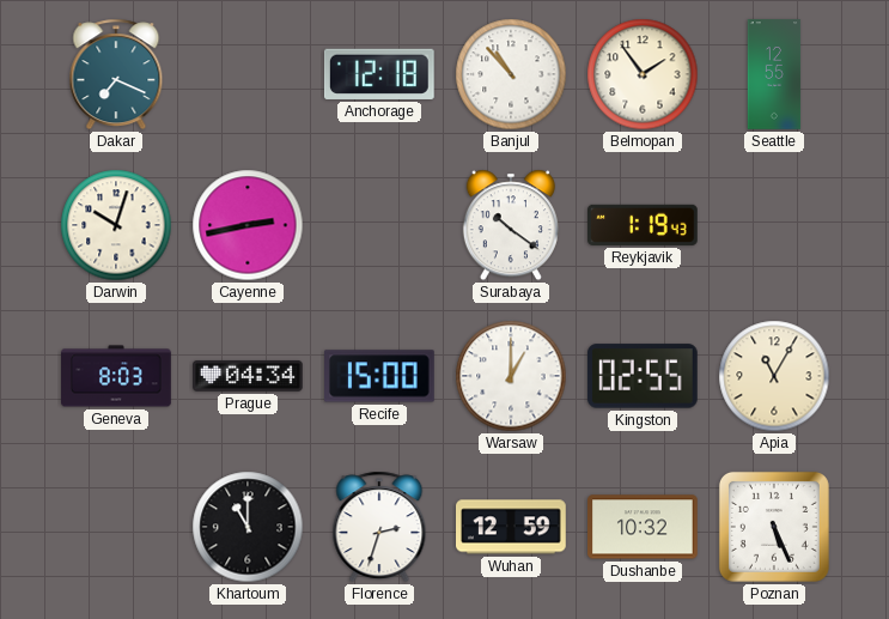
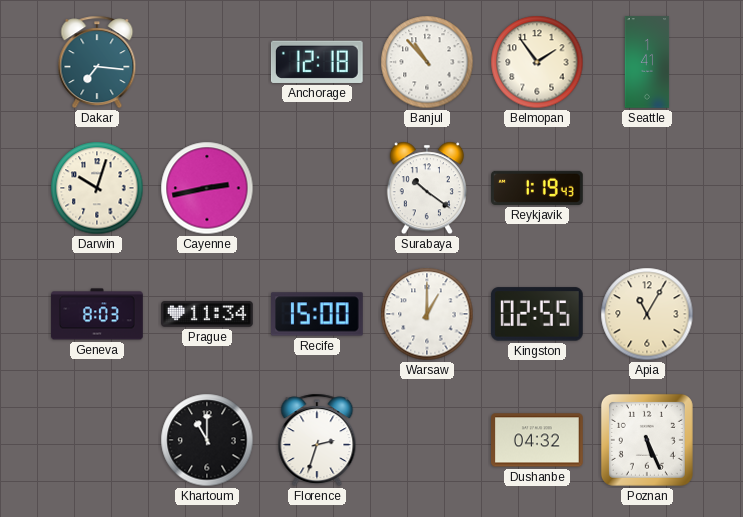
Dakar: 7:19 -> 7:16
Seattle: 12:55 -> 1:41
Prague: 04:34 -> 11:34
Wuhan: 12:59 -> none
Dushanbe: 10:32 -> 04:32
